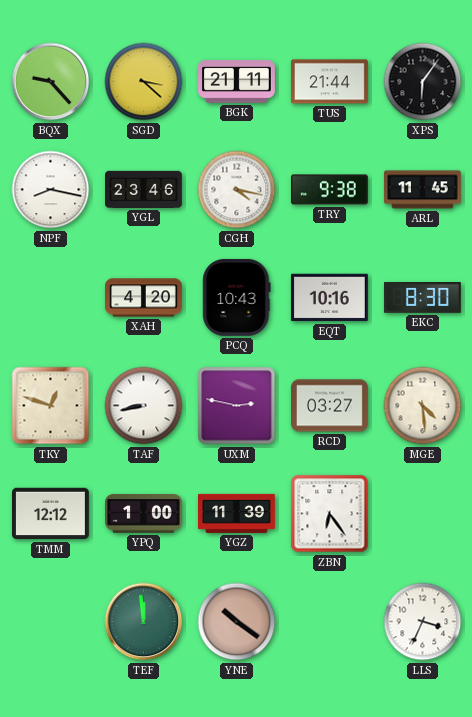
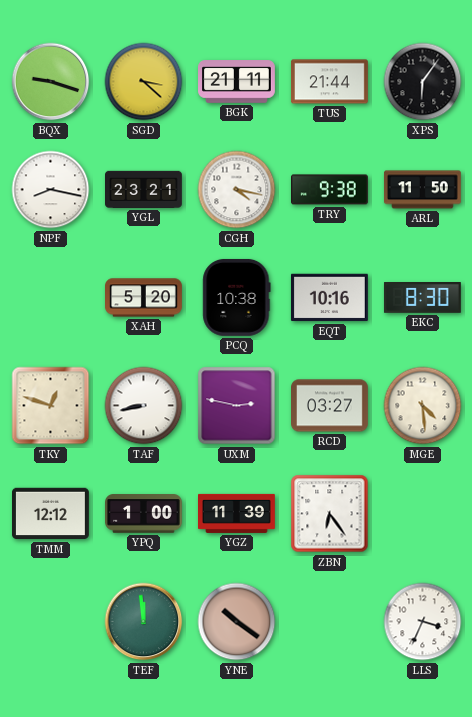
BQX: 9:23 -> 9:18
YGL: 23:46 -> 23:21
ARL: 11:45 -> 11:50
XAH: 4:20 -> 5:20
PCQ: 10:43 -> 10:38
